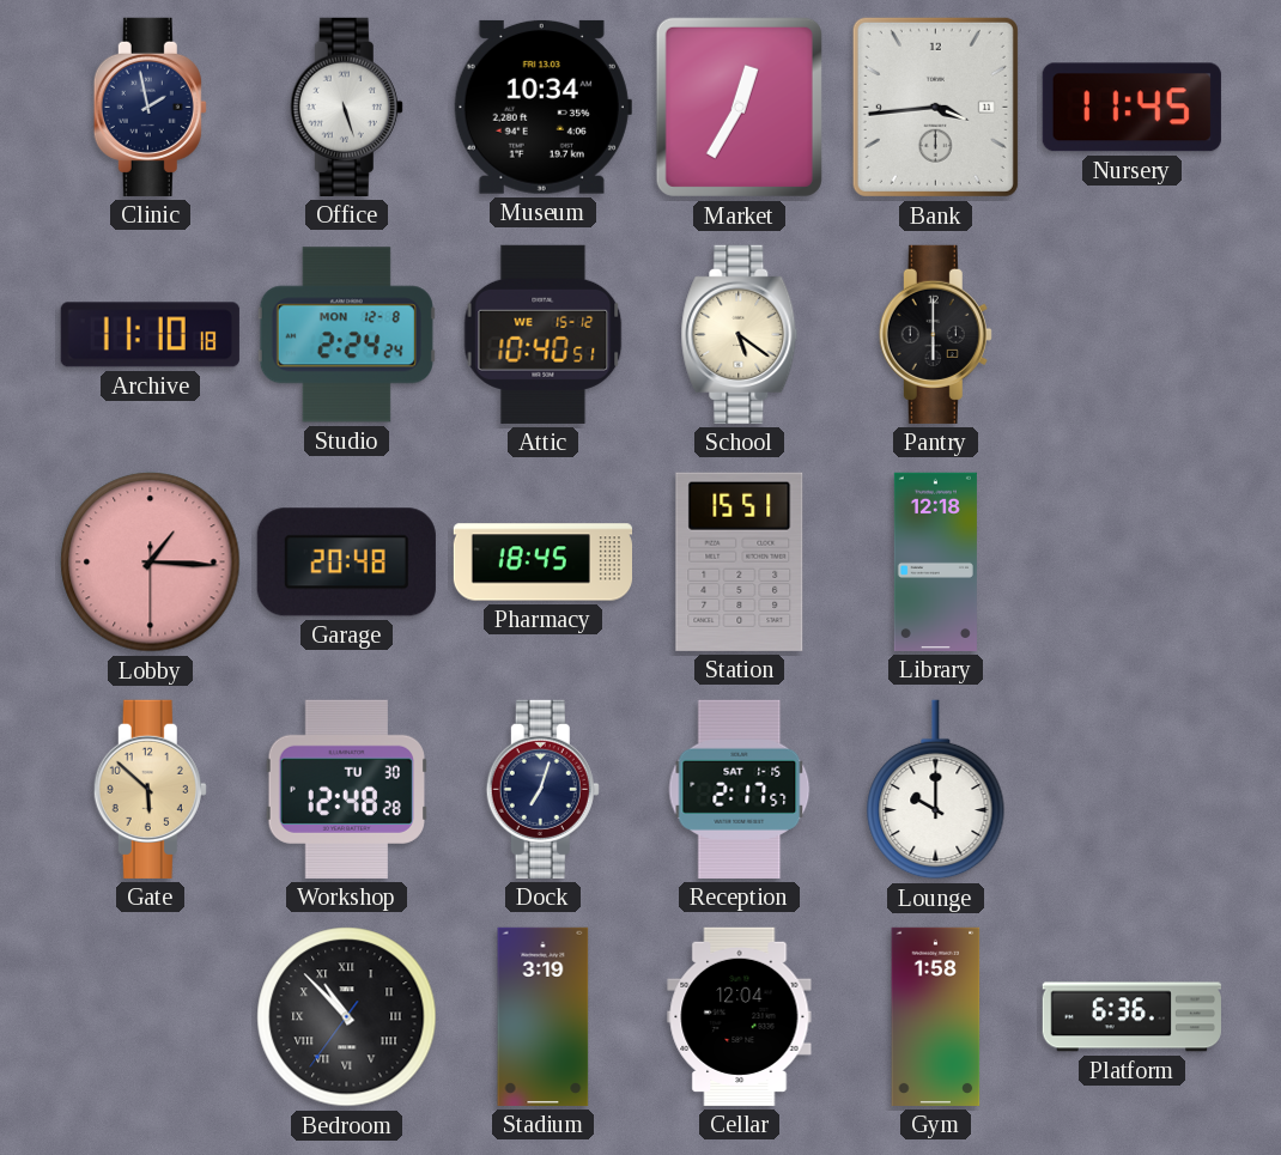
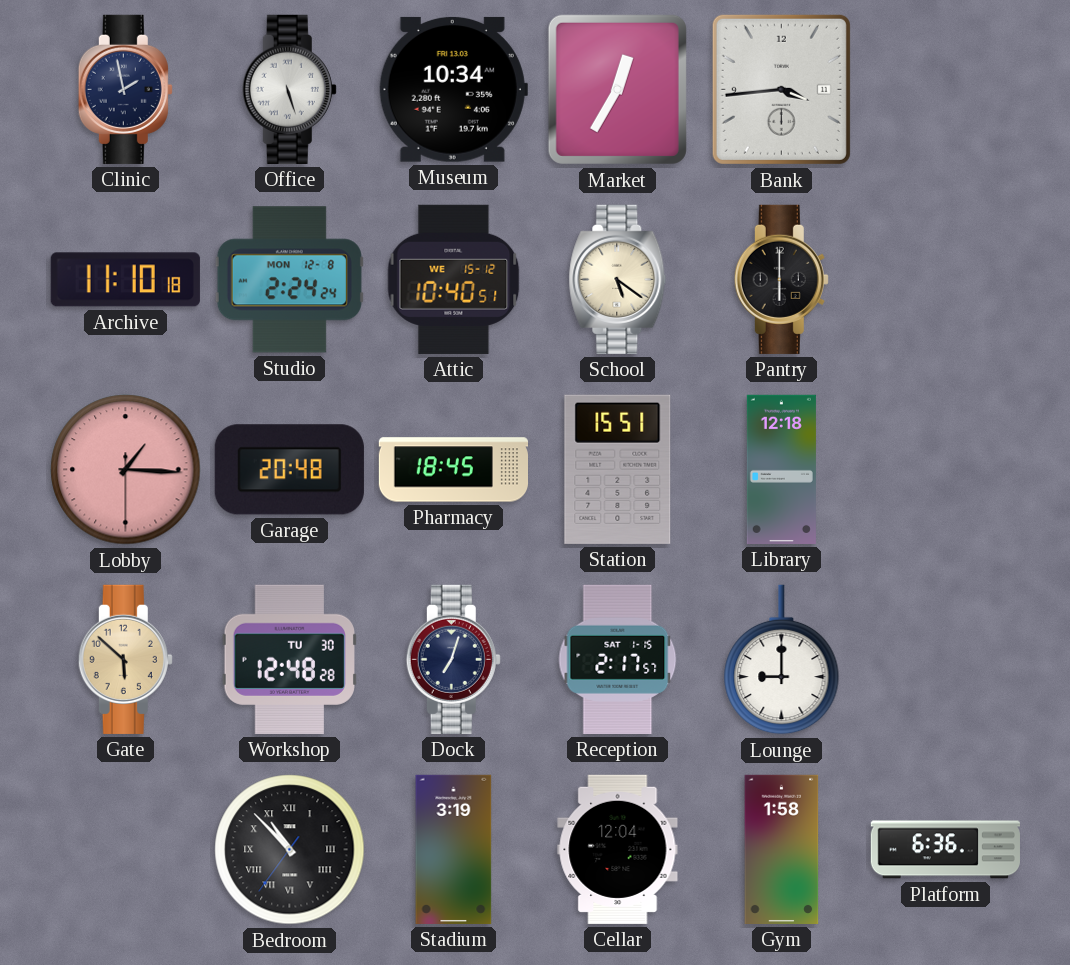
Nursery: 11:45 -> none
Lounge: 10:00 -> 9:00
